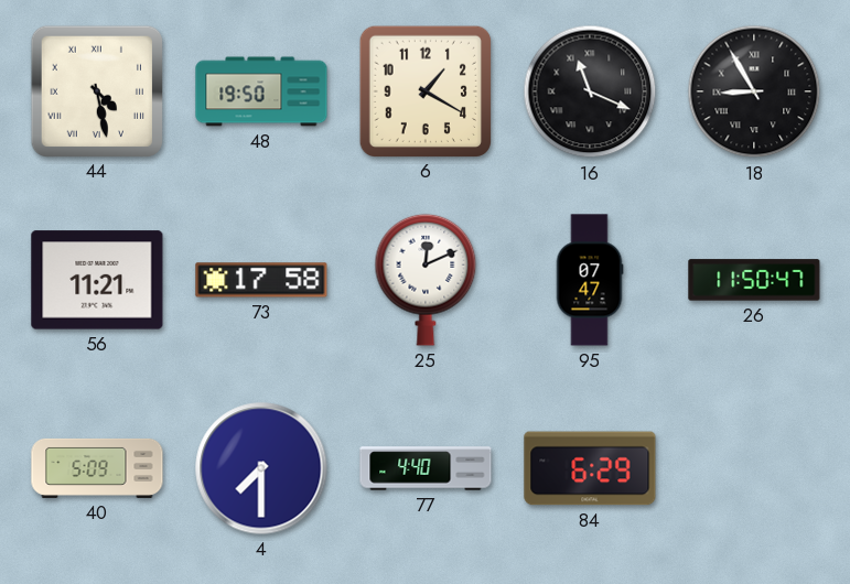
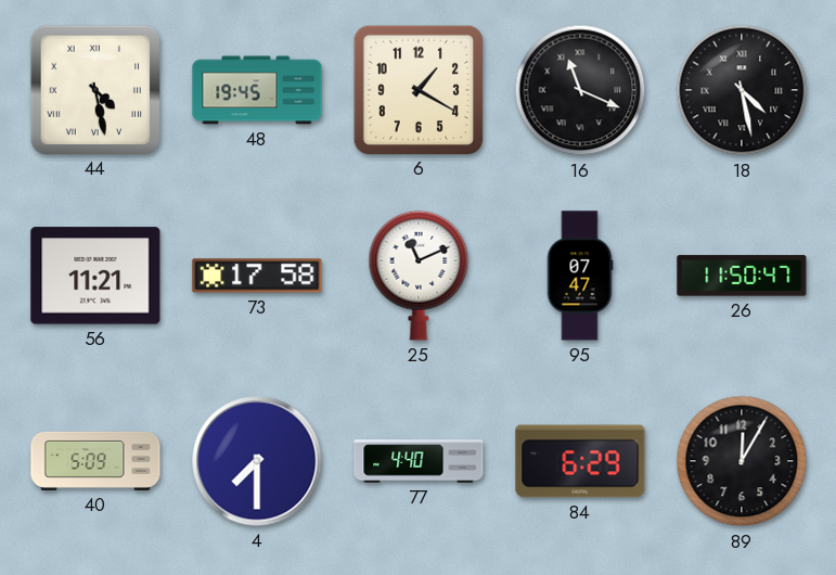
48: 19:50 -> 19:45
18: 8:55 -> 4:28
25: 12:11 -> 11:11
89: none -> 12:05
